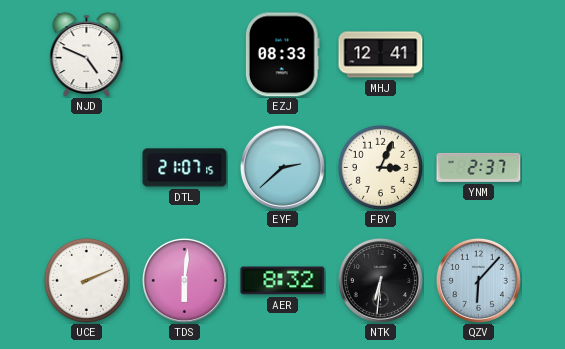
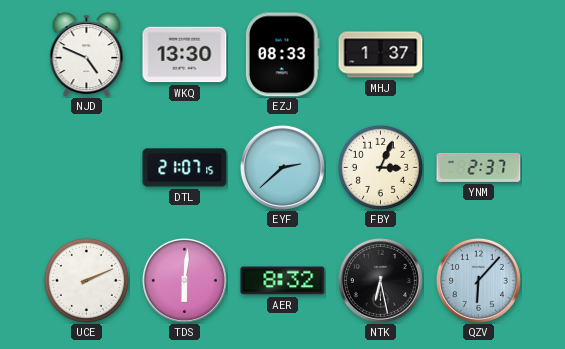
WKQ: none -> 13:30
MHJ: 12:41 -> 1:37
NTK: 6:31 -> 6:28
